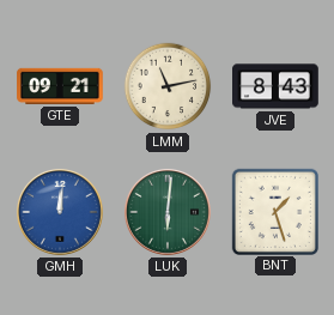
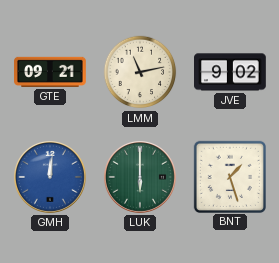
JVE: 8:43 -> 9:02
LUK: 6:01 -> 6:00
